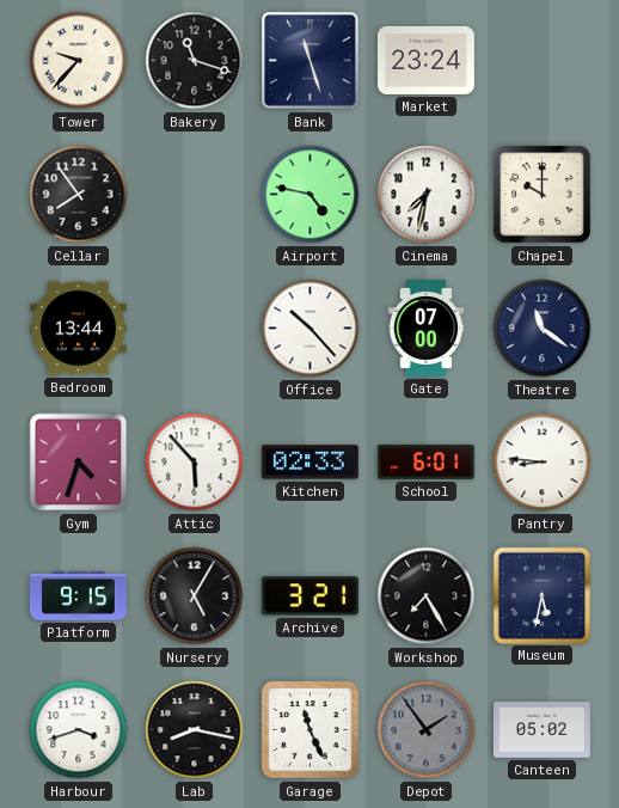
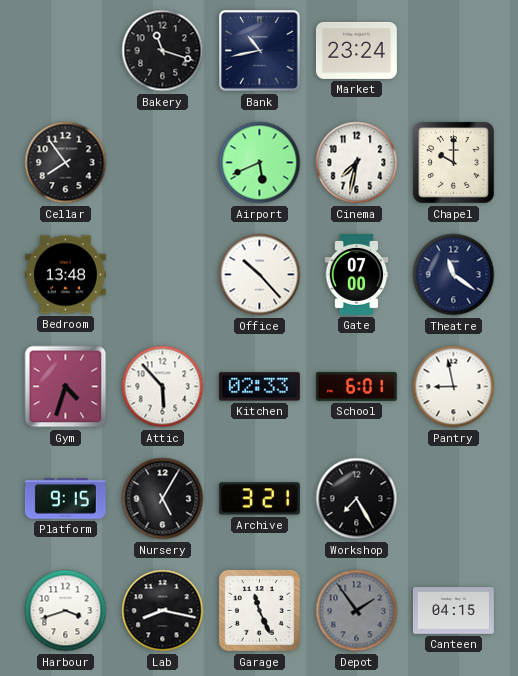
Tower: 9:37 -> none
Bank: 11:27 -> 10:43
Airport: 4:47 -> 5:41
Bedroom: 13:44 -> 13:48
Pantry: 8:46 -> 8:58
Museum: 5:32 -> none
Canteen: 05:02 -> 04:15
